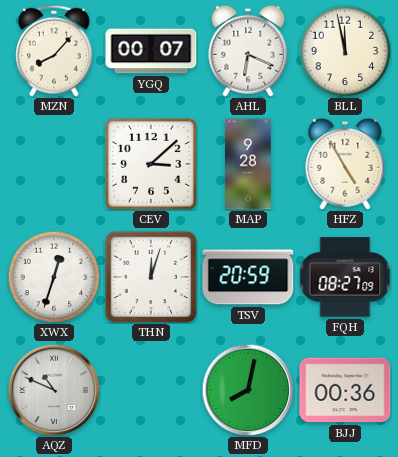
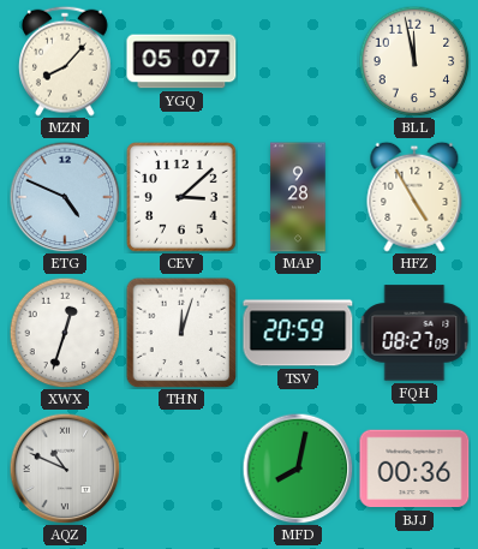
YGQ: 00:07 -> 05:07
AHL: 6:19 -> none
ETG: none -> 4:49
